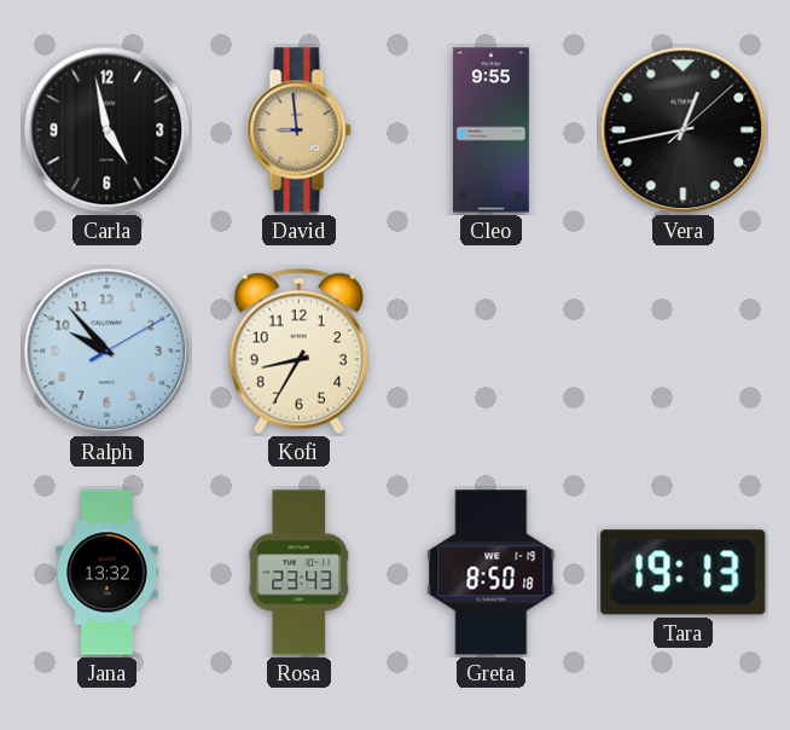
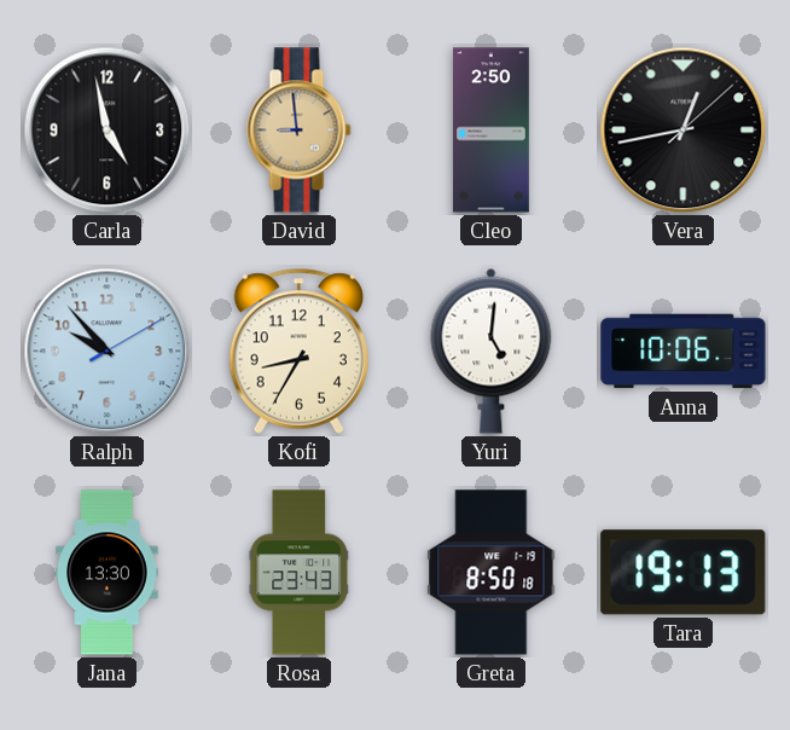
Cleo: 9:55 -> 2:50
Yuri: none -> 5:01
Anna: none -> 10:06
Jana: 13:32 -> 13:30
